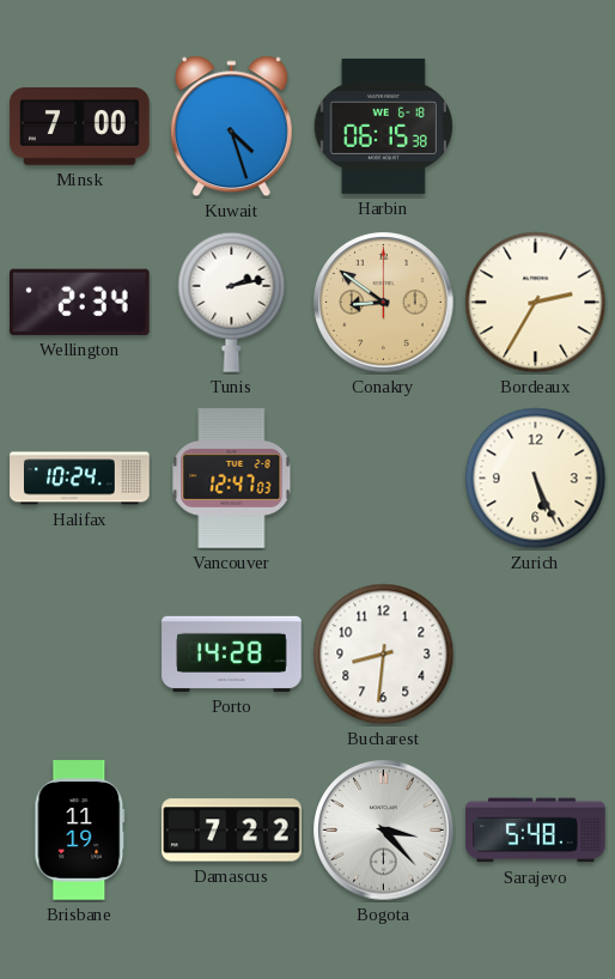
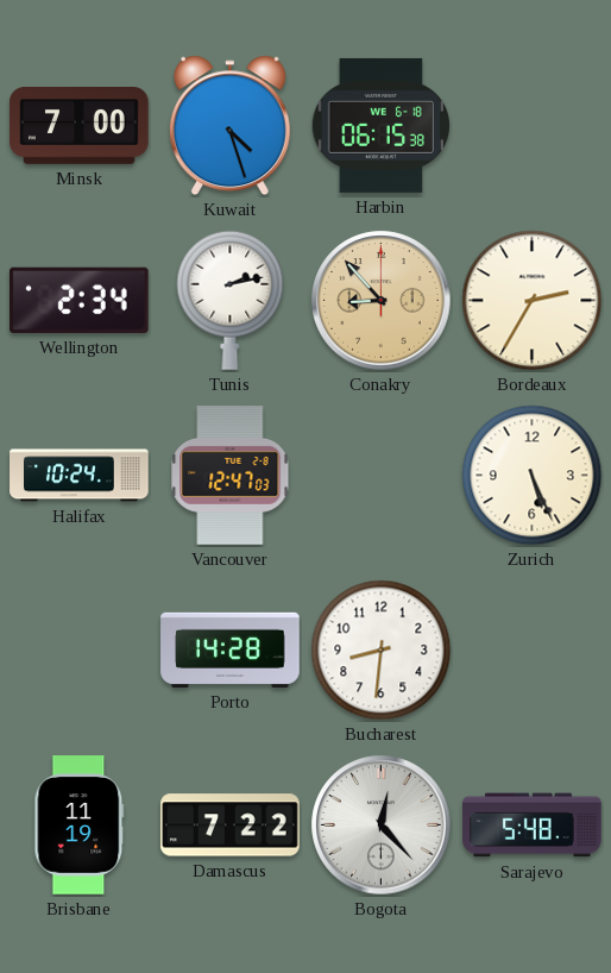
Conakry: 8:51 -> 8:53
Bogota: 3:23 -> 12:23
